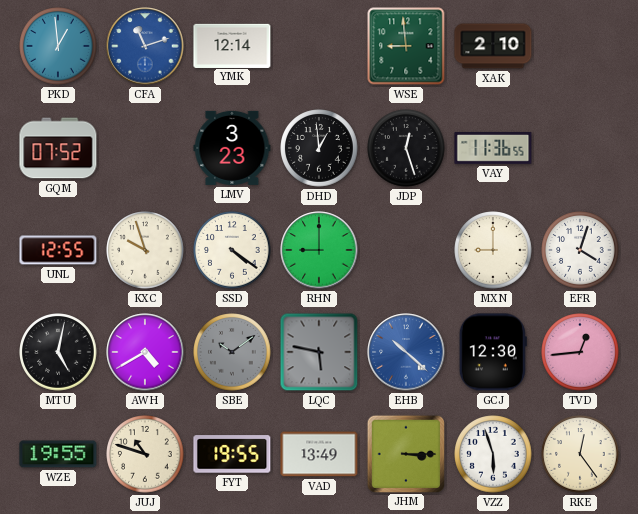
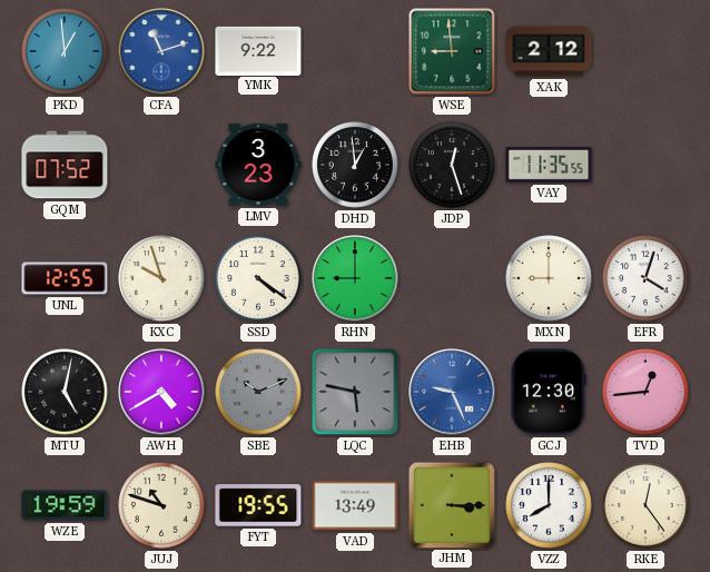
YMK: 12:14 -> 9:22
XAK: 2:10 -> 2:12
VAY: 11:36 -> 11:35
SBE: 10:09 -> 10:11
EHB: 10:22 -> 9:26
WZE: 19:55 -> 19:59
VZZ: 5:57 -> 8:00
